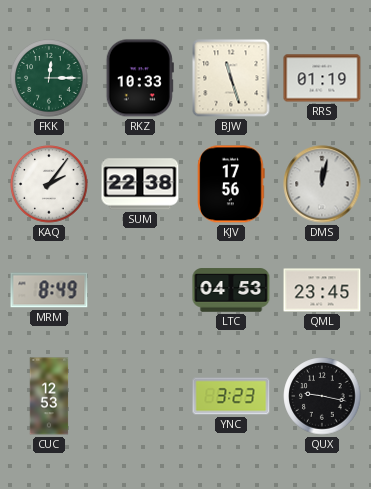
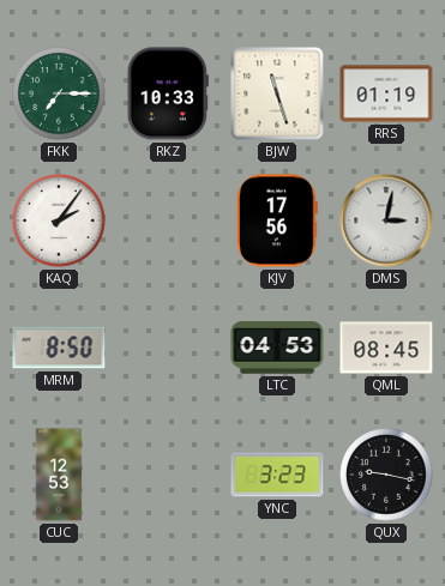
FKK: 12:15 -> 7:15
SUM: 22:38 -> none
DMS: 12:02 -> 3:02
MRM: 8:49 -> 8:50
QML: 23:45 -> 08:45
